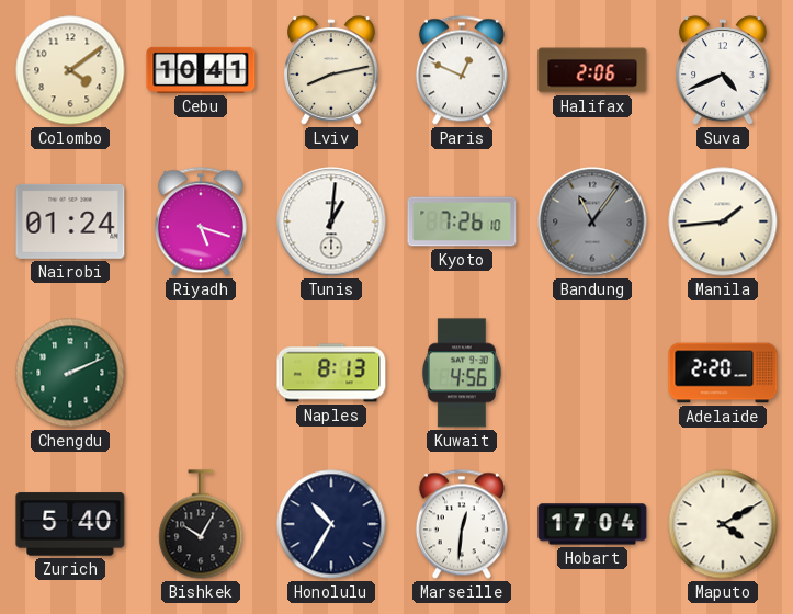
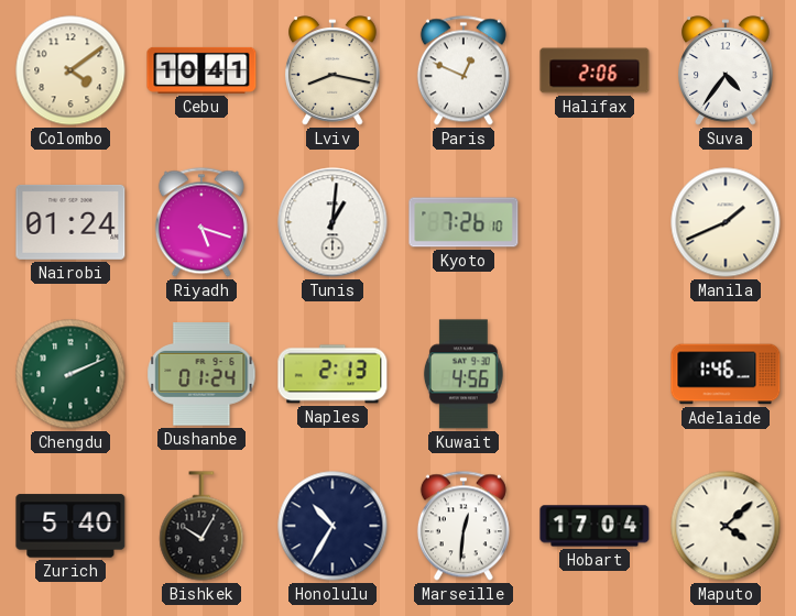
Lviv: 8:13 -> 8:17
Suva: 4:41 -> 4:36
Bandung: 11:06 -> none
Manila: 1:44 -> 1:41
Dushanbe: none -> 01:24
Naples: 8:13 -> 2:13
Adelaide: 2:20 -> 1:46
Maputo: 4:10 -> 4:08
